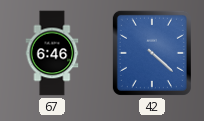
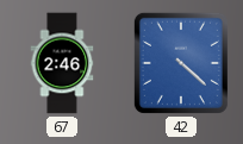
67: 6:46 -> 2:46
